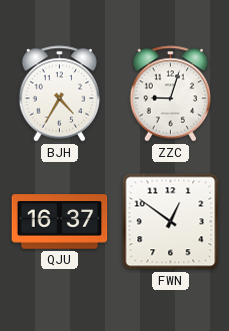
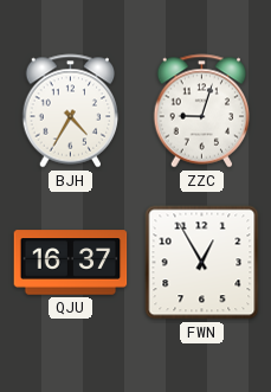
FWN: 12:51 -> 12:55
